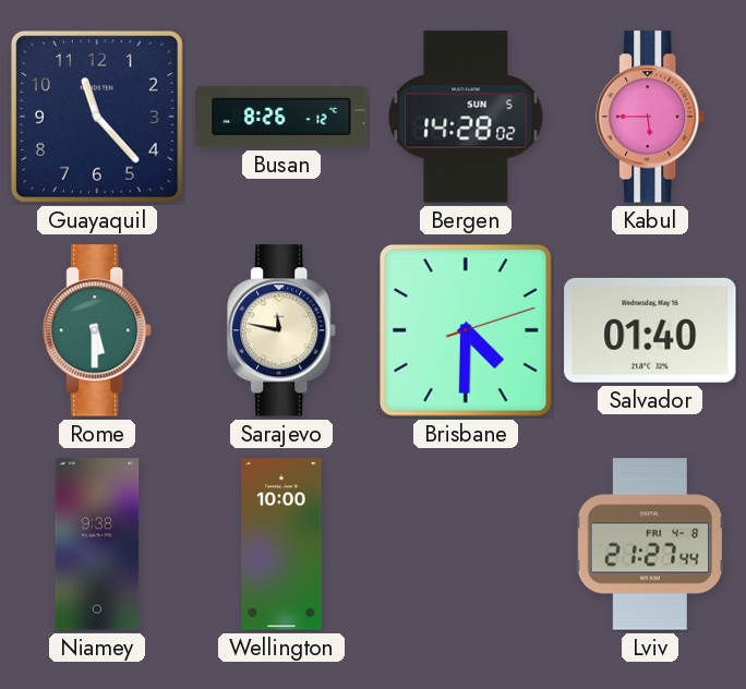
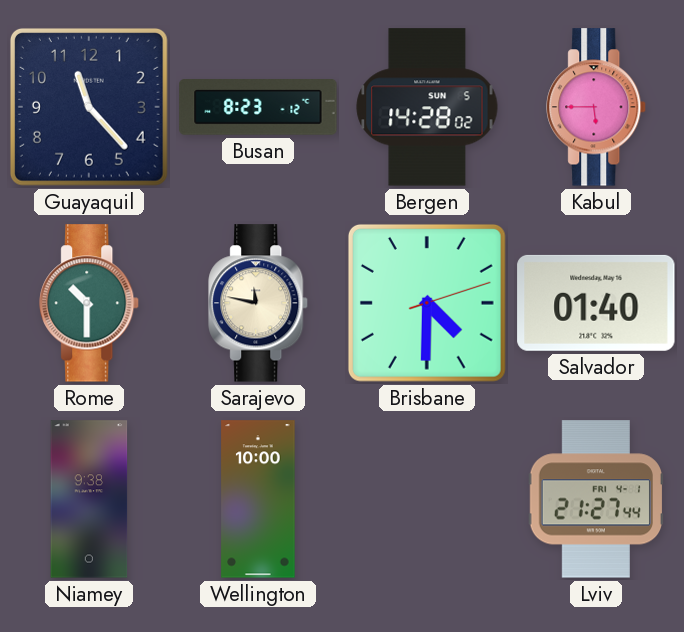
Busan: 8:26 -> 8:23
Rome: 5:30 -> 10:30
Lviv date: FRI 4-8 -> FRI 4-1
